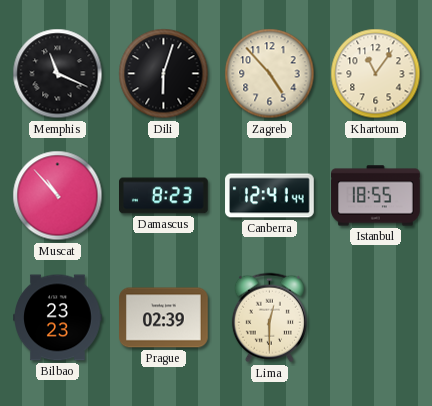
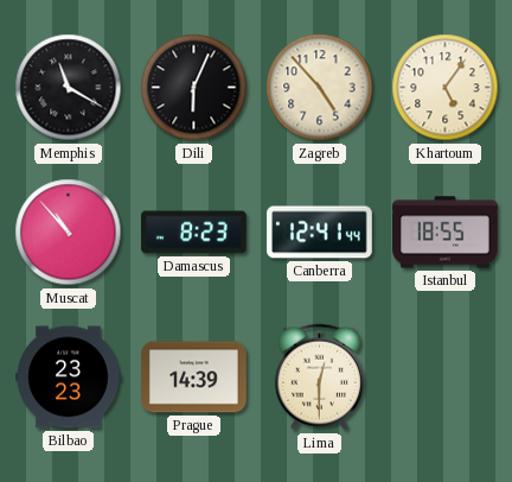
Memphis: 11:19 -> 11:20
Dili: 6:03 -> 6:04
Khartoum: 11:06 -> 5:06
Prague: 02:39 -> 14:39
